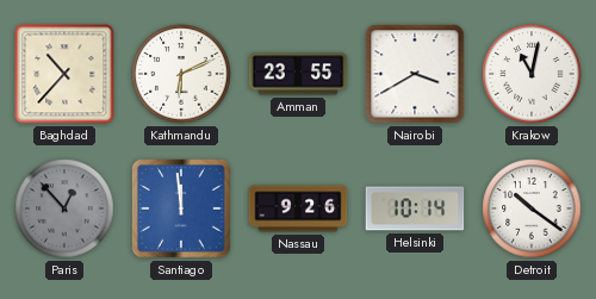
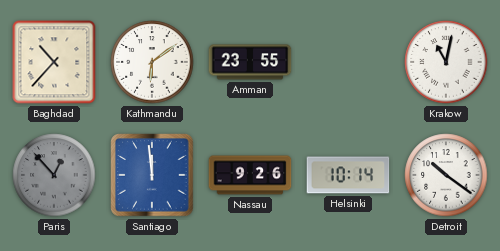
Kathmandu: 6:11 -> 6:09
Nairobi: 3:40 -> none
